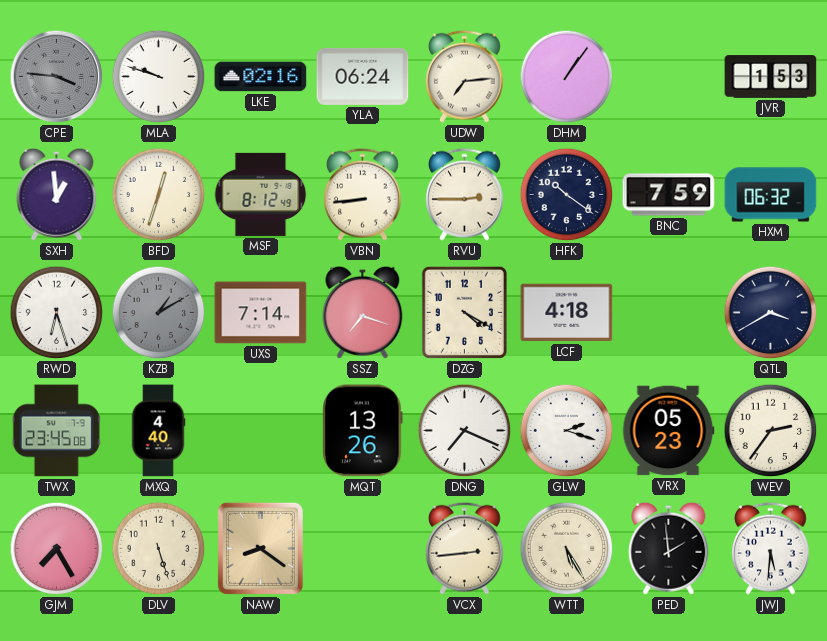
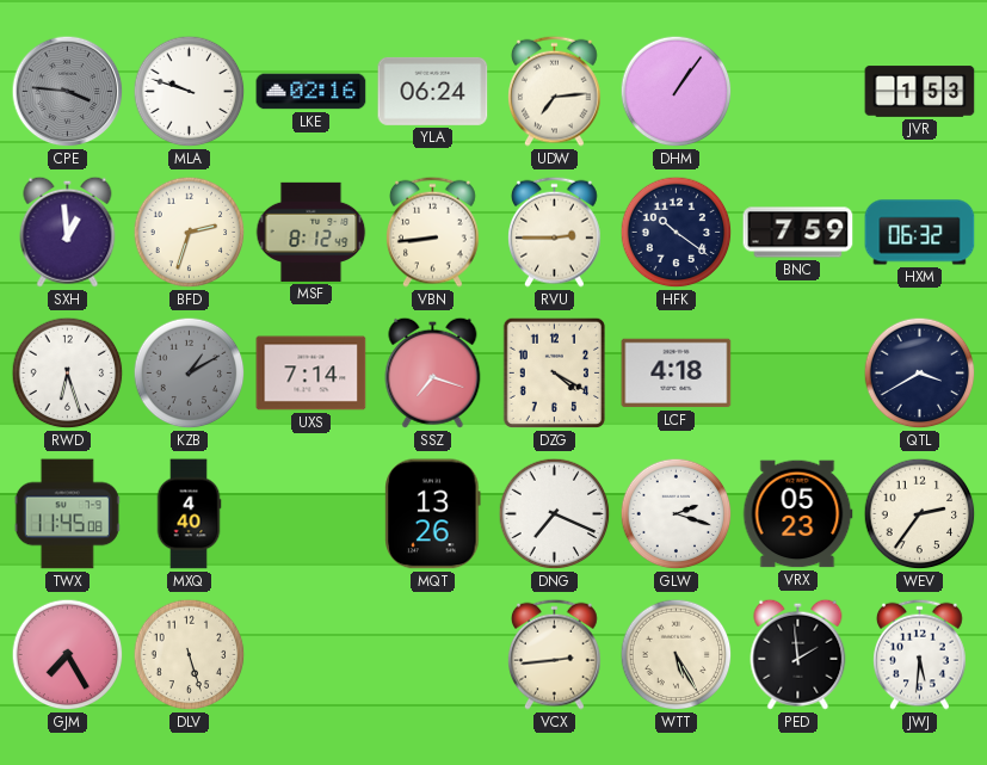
BFD: 12:33 -> 2:33
TWX: 23:45 -> 11:45
NAW: 8:21 -> none
